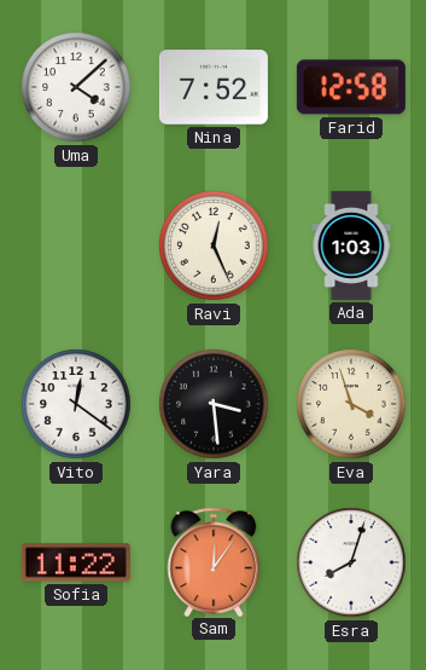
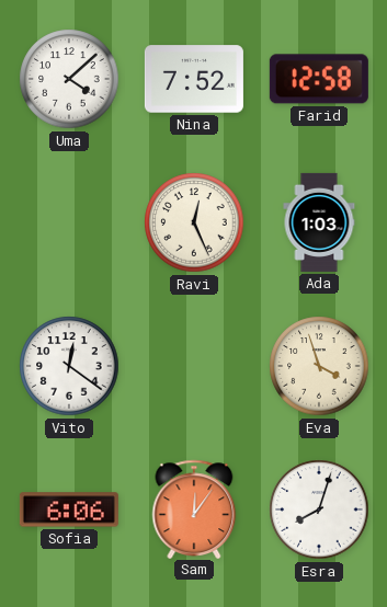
Yara: 3:29 -> none
Sofia: 11:22 -> 6:06
